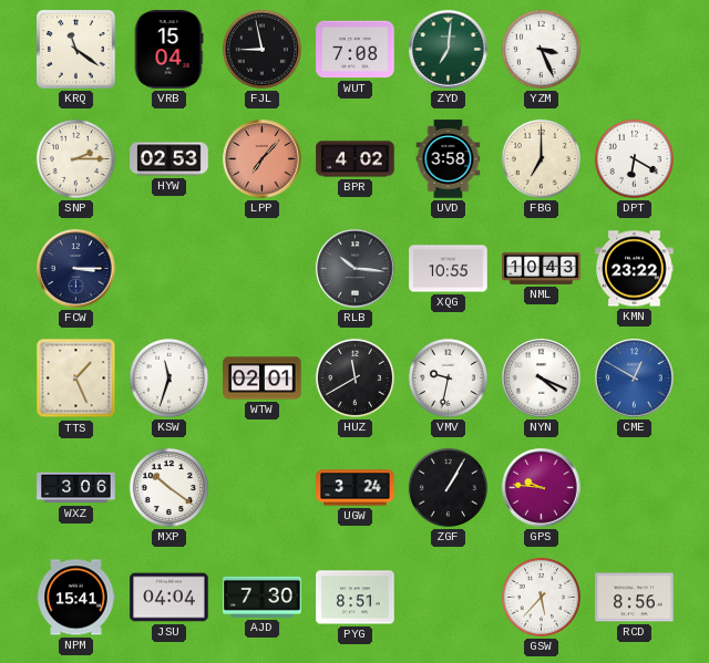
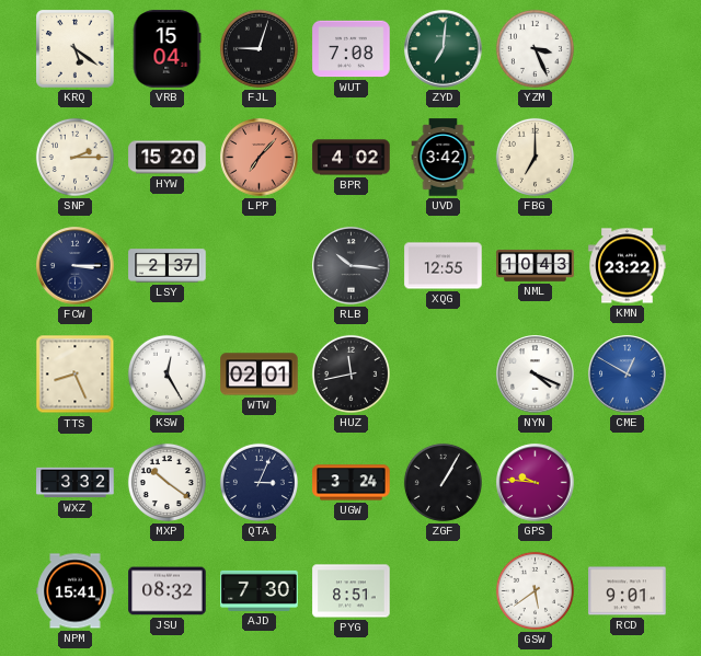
KRQ: 11:21 -> 5:21
FJL: 8:58 -> 9:03
HYW: 02:53 -> 15:20
UVD: 3:58 -> 3:42
DPT: 6:20 -> none
LSY: none -> 2:37
XQG: 10:55 -> 12:55
TTS: 1:26 -> 8:26
KSW: 11:33 -> 12:25
HUZ: 11:40 -> 11:43
VMV: 9:32 -> none
WXZ: 3:06 -> 3:32
QTA: none -> 3:04
JSU: 04:04 -> 08:32
GSW: 5:37 -> 5:39
RCD: 8:56 -> 9:01
